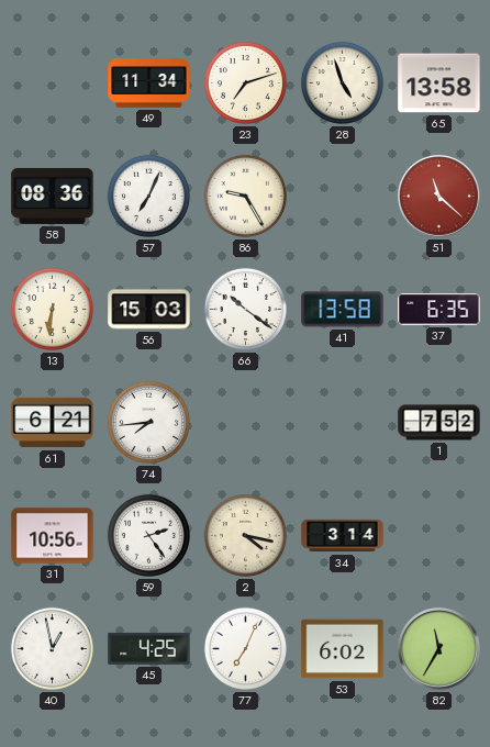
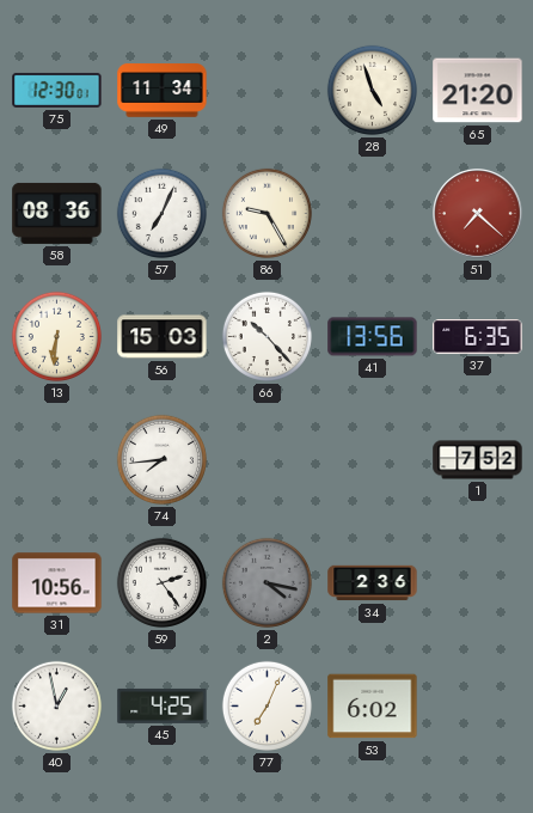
75: none -> 12:30
23: 7:12 -> none
65: 13:58 -> 21:20
51: 11:22 -> 7:22
66: 10:21 -> 10:23
41: 13:58 -> 13:56
61: 6:21 -> none
2 dial: cream -> grey
34: 3:14 -> 2:36
82: 11:35 -> none
